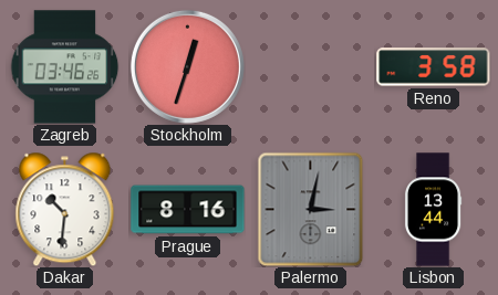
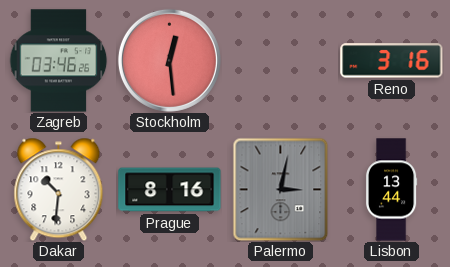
Stockholm: 12:33 -> 12:29
Reno: 3:58 -> 3:16
